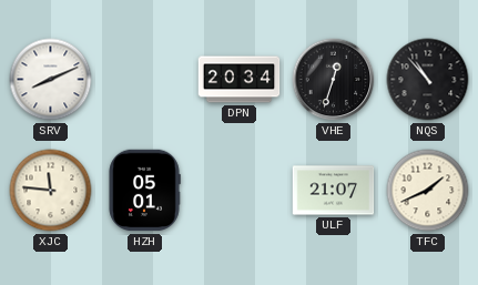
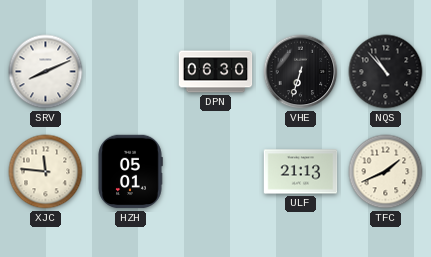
DPN: 20:34 -> 06:30
VHE: 12:33 -> 6:33
ULF: 21:07 -> 21:13
